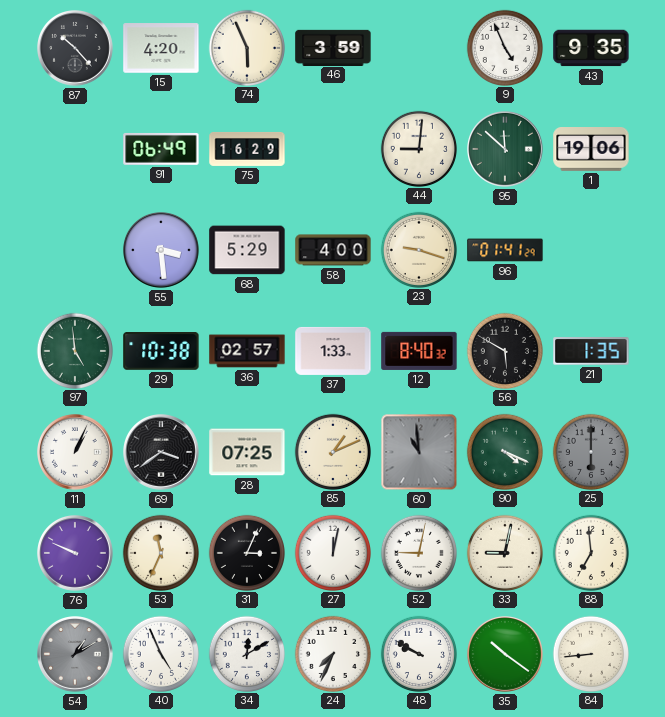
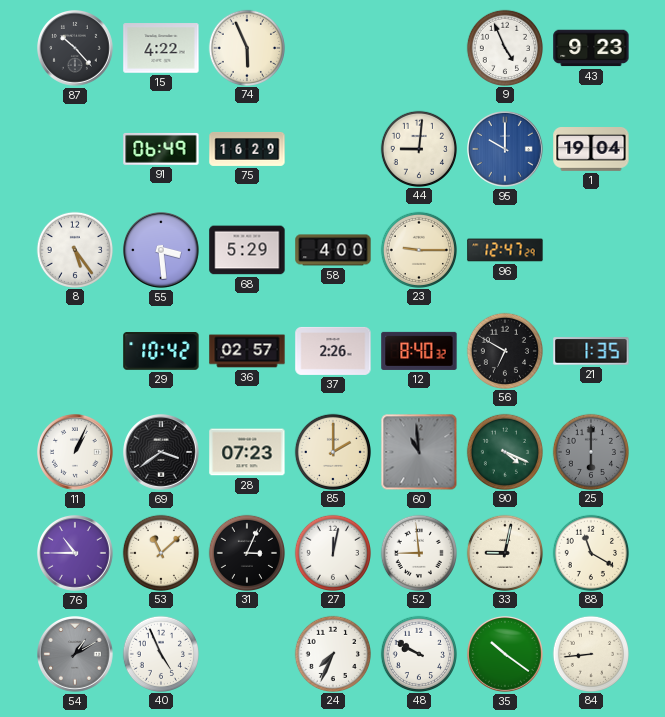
15: 4:20 -> 4:22
46: 3:59 -> none
43: 9:35 -> 9:23
95: 11:52 -> 10:00
95 dial: green -> blue
1: 19:06 -> 19:04
8: none -> 5:24
23: 9:18 -> 9:15
96: 01:41 -> 12:47
97: 4:59 -> none
29: 10:38 -> 10:42
37: 1:33 -> 2:26
56: 5:50 -> 6:50
28: 07:25 -> 07:23
85: 1:11 -> 2:00
76: 9:49 -> 10:45
53: 11:34 -> 11:08
52: 9:02 -> 8:59
88: 6:59 -> 11:20
34: 12:10 -> none
